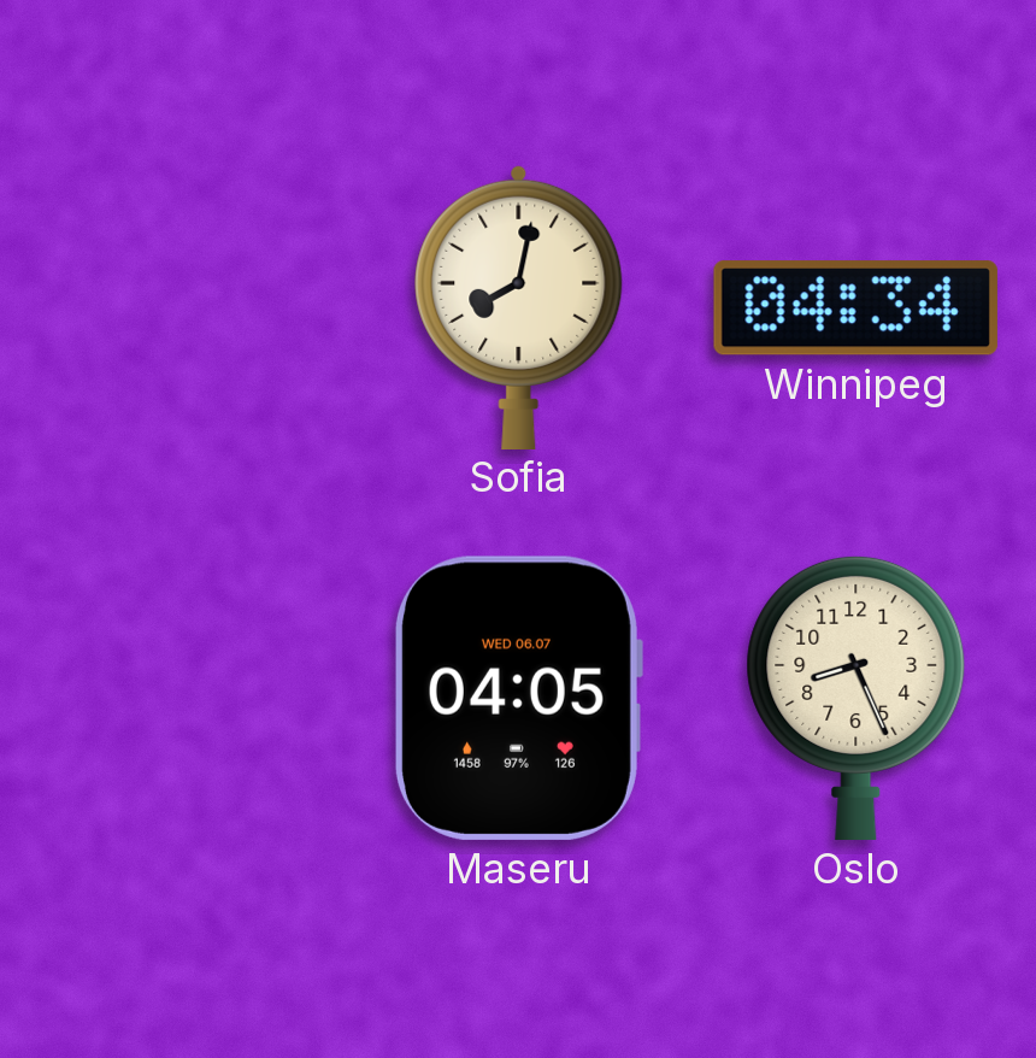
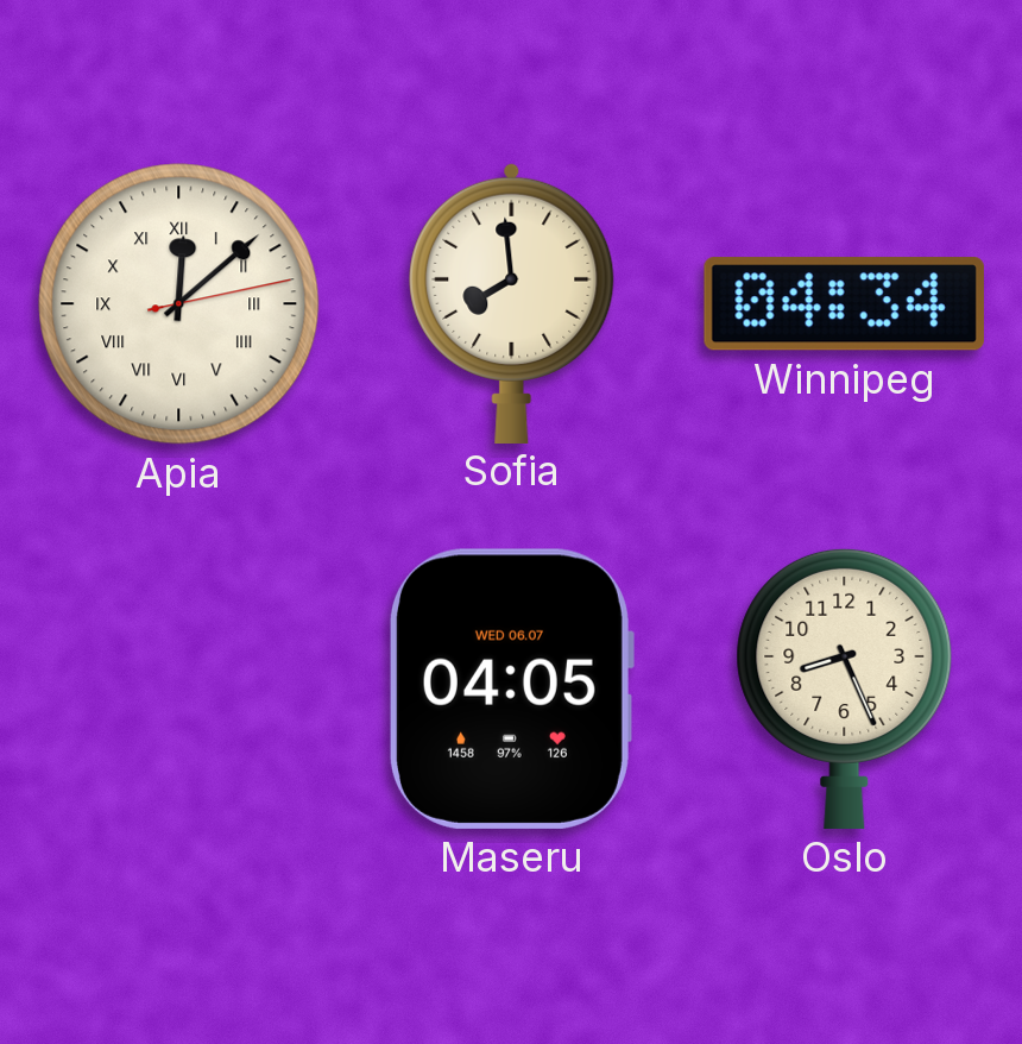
Apia: none -> 12:08
Sofia: 8:02 -> 7:59
